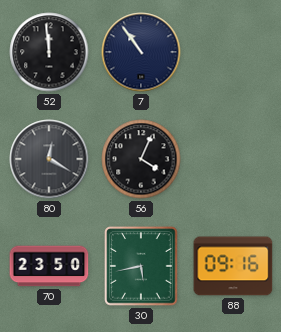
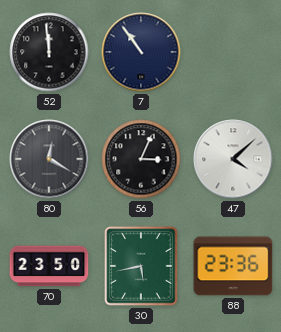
56: 4:04 -> 3:04
47: none -> 4:08
88: 09:16 -> 23:36
